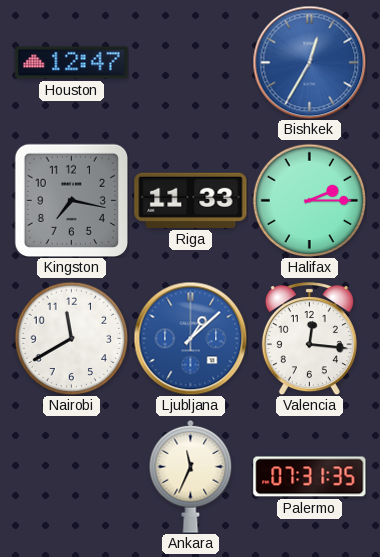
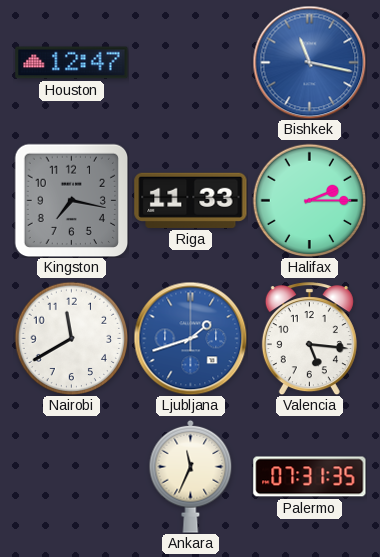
Bishkek: 12:35 -> 11:17
Ljubljana: 1:08 -> 1:42
Valencia: 12:16 -> 5:16
